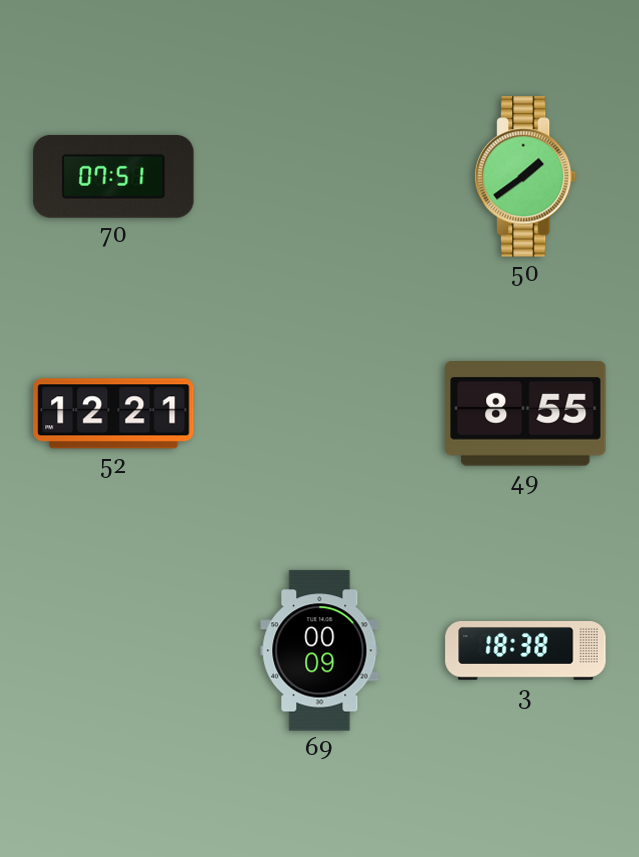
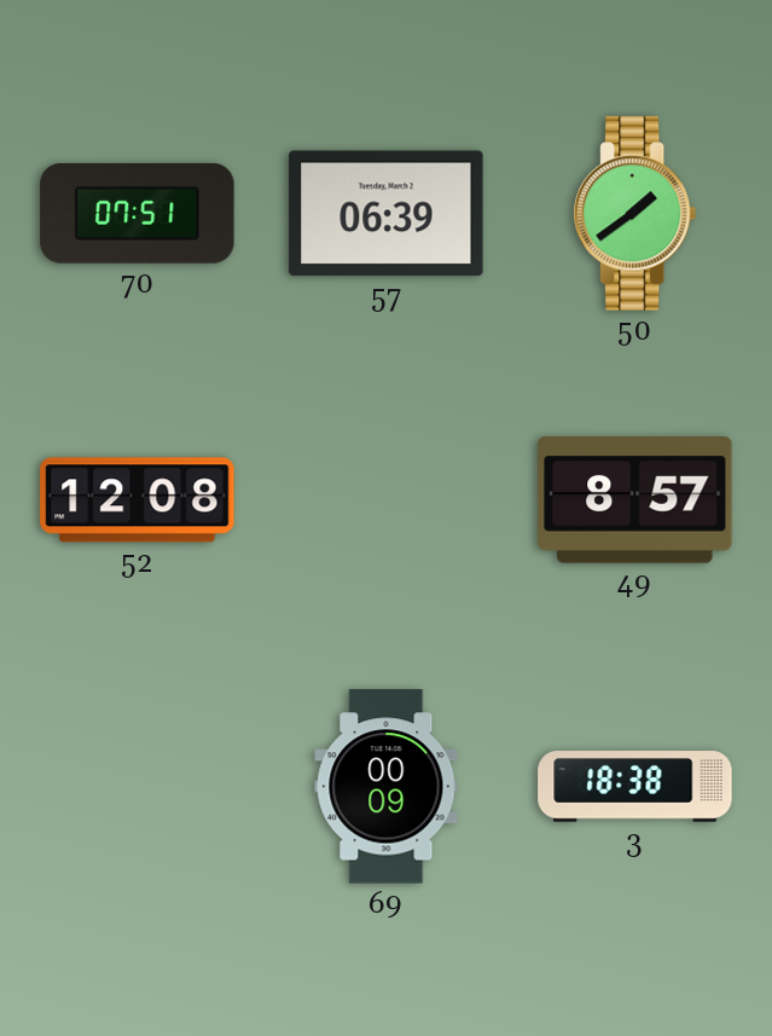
57: none -> 06:39
52: 12:21 -> 12:08
49: 8:55 -> 8:57
